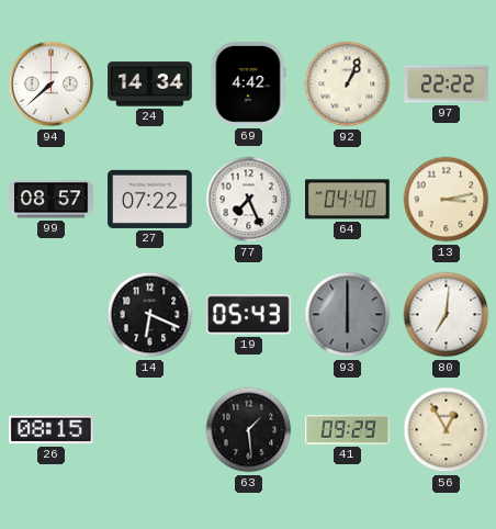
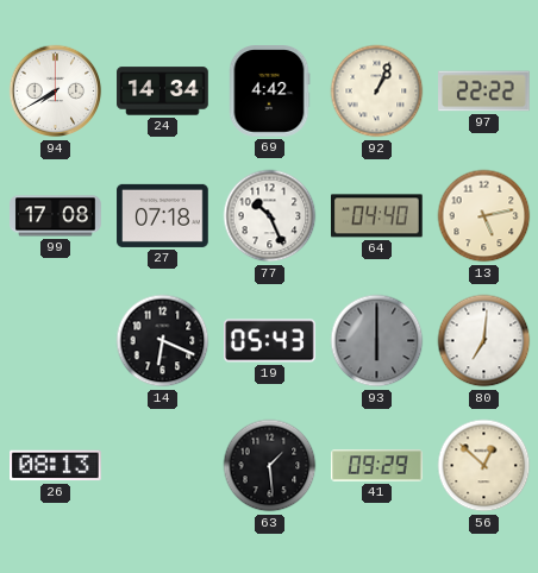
94: 7:38 -> 7:40
99: 08:57 -> 17:08
27: 07:22 -> 07:18
77: 7:26 -> 10:26
13: 3:13 -> 5:13
26: 08:15 -> 08:13
56: 12:55 -> 12:52
